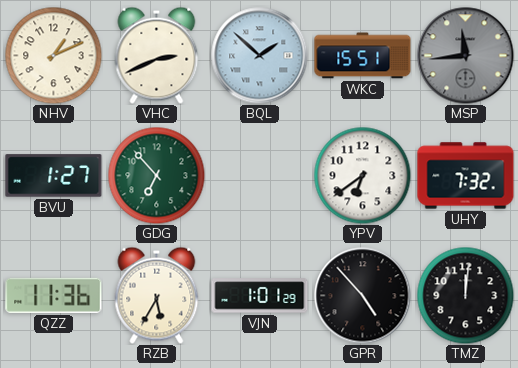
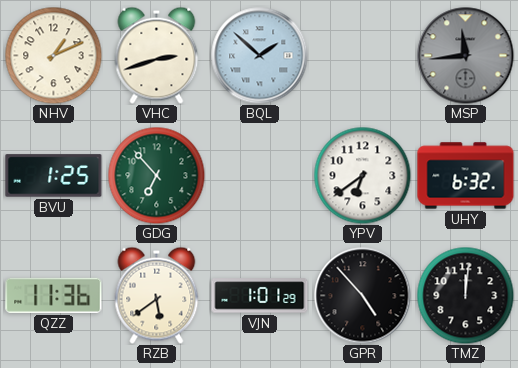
VHC: 2:41 -> 2:42
WKC: 15:51 -> none
BVU: 1:27 -> 1:25
UHY: 7:32 -> 6:32
RZB: 5:35 -> 5:39
